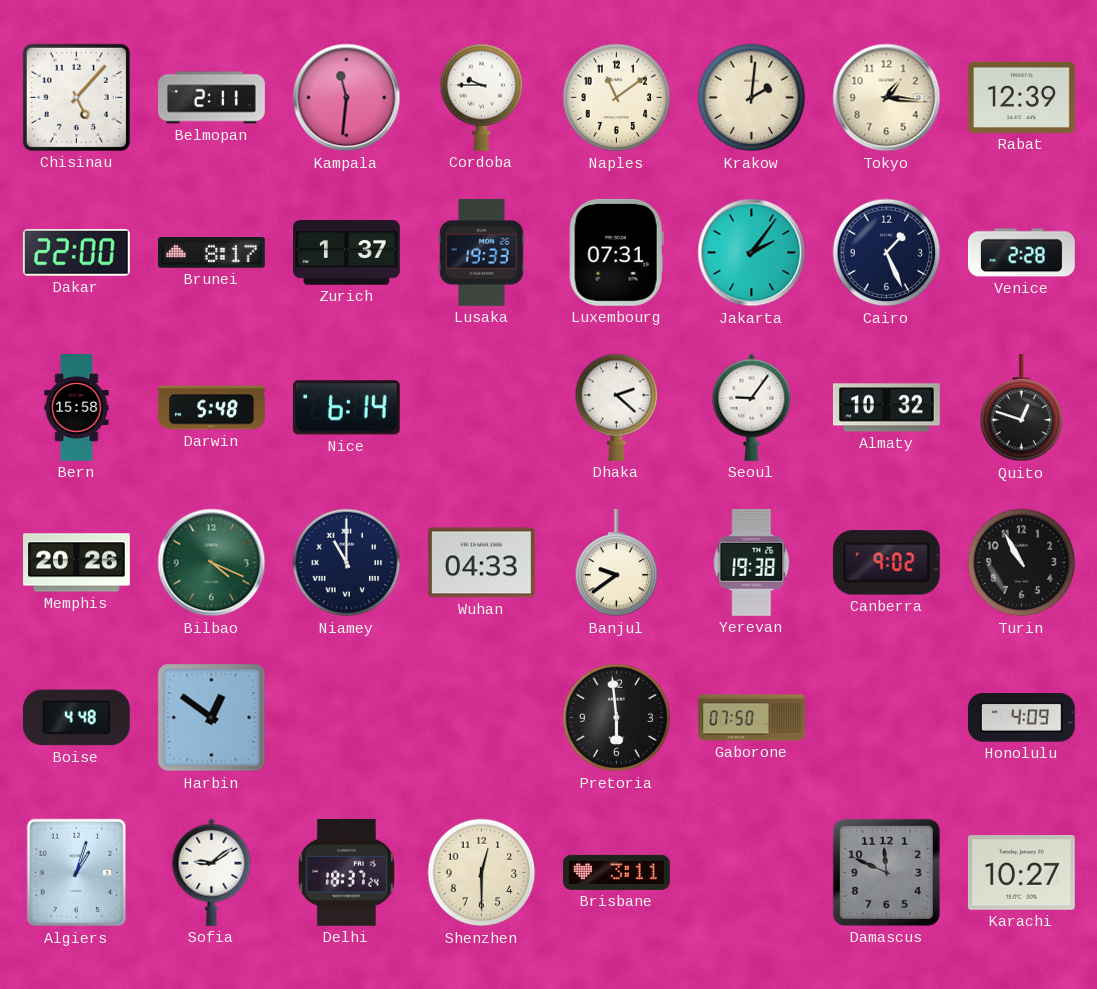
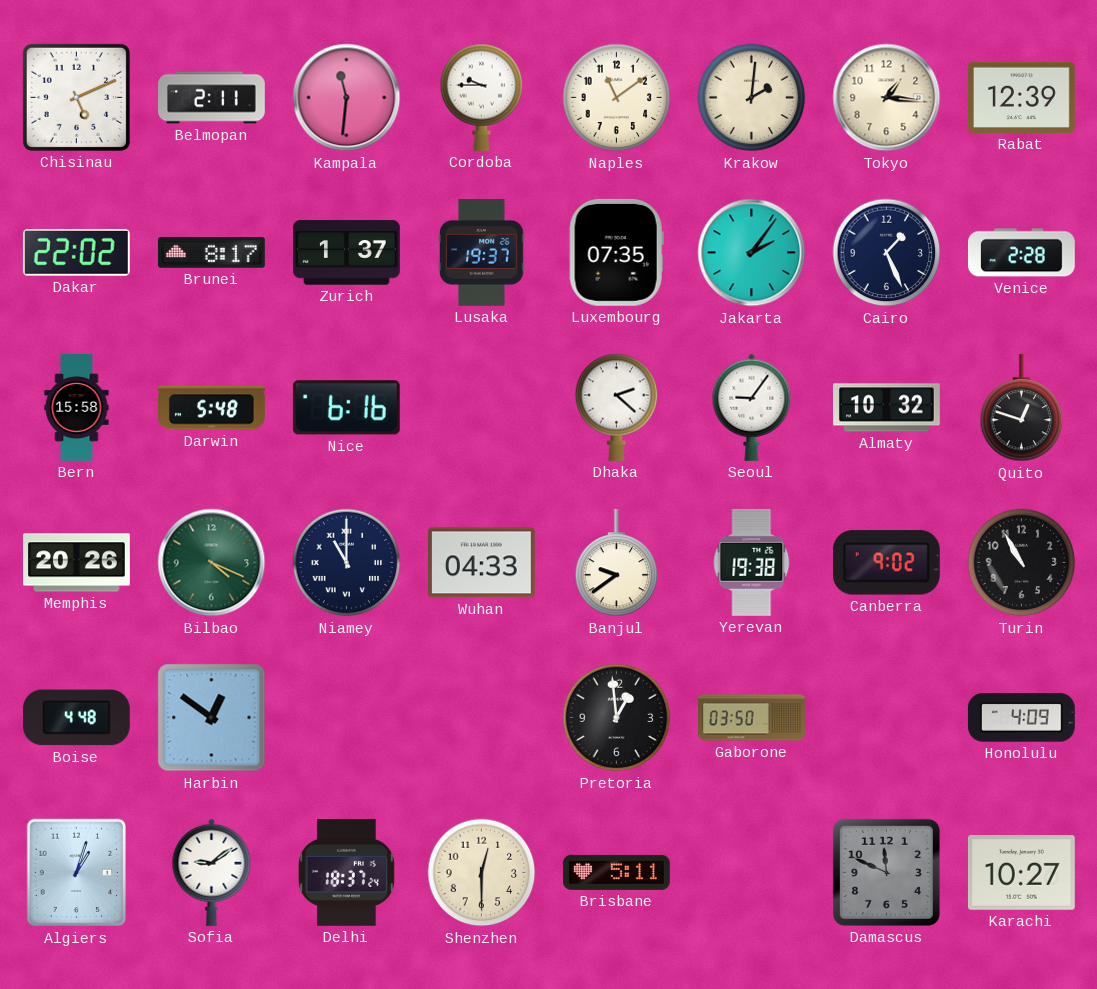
Chisinau: 5:07 -> 5:11
Dakar: 22:00 -> 22:02
Lusaka: 19:33 -> 19:37
Luxembourg: 07:31 -> 07:35
Nice: 6:14 -> 6:16
Pretoria: 5:59 -> 12:59
Gaborone: 07:50 -> 03:50
Brisbane: 3:11 -> 5:11
